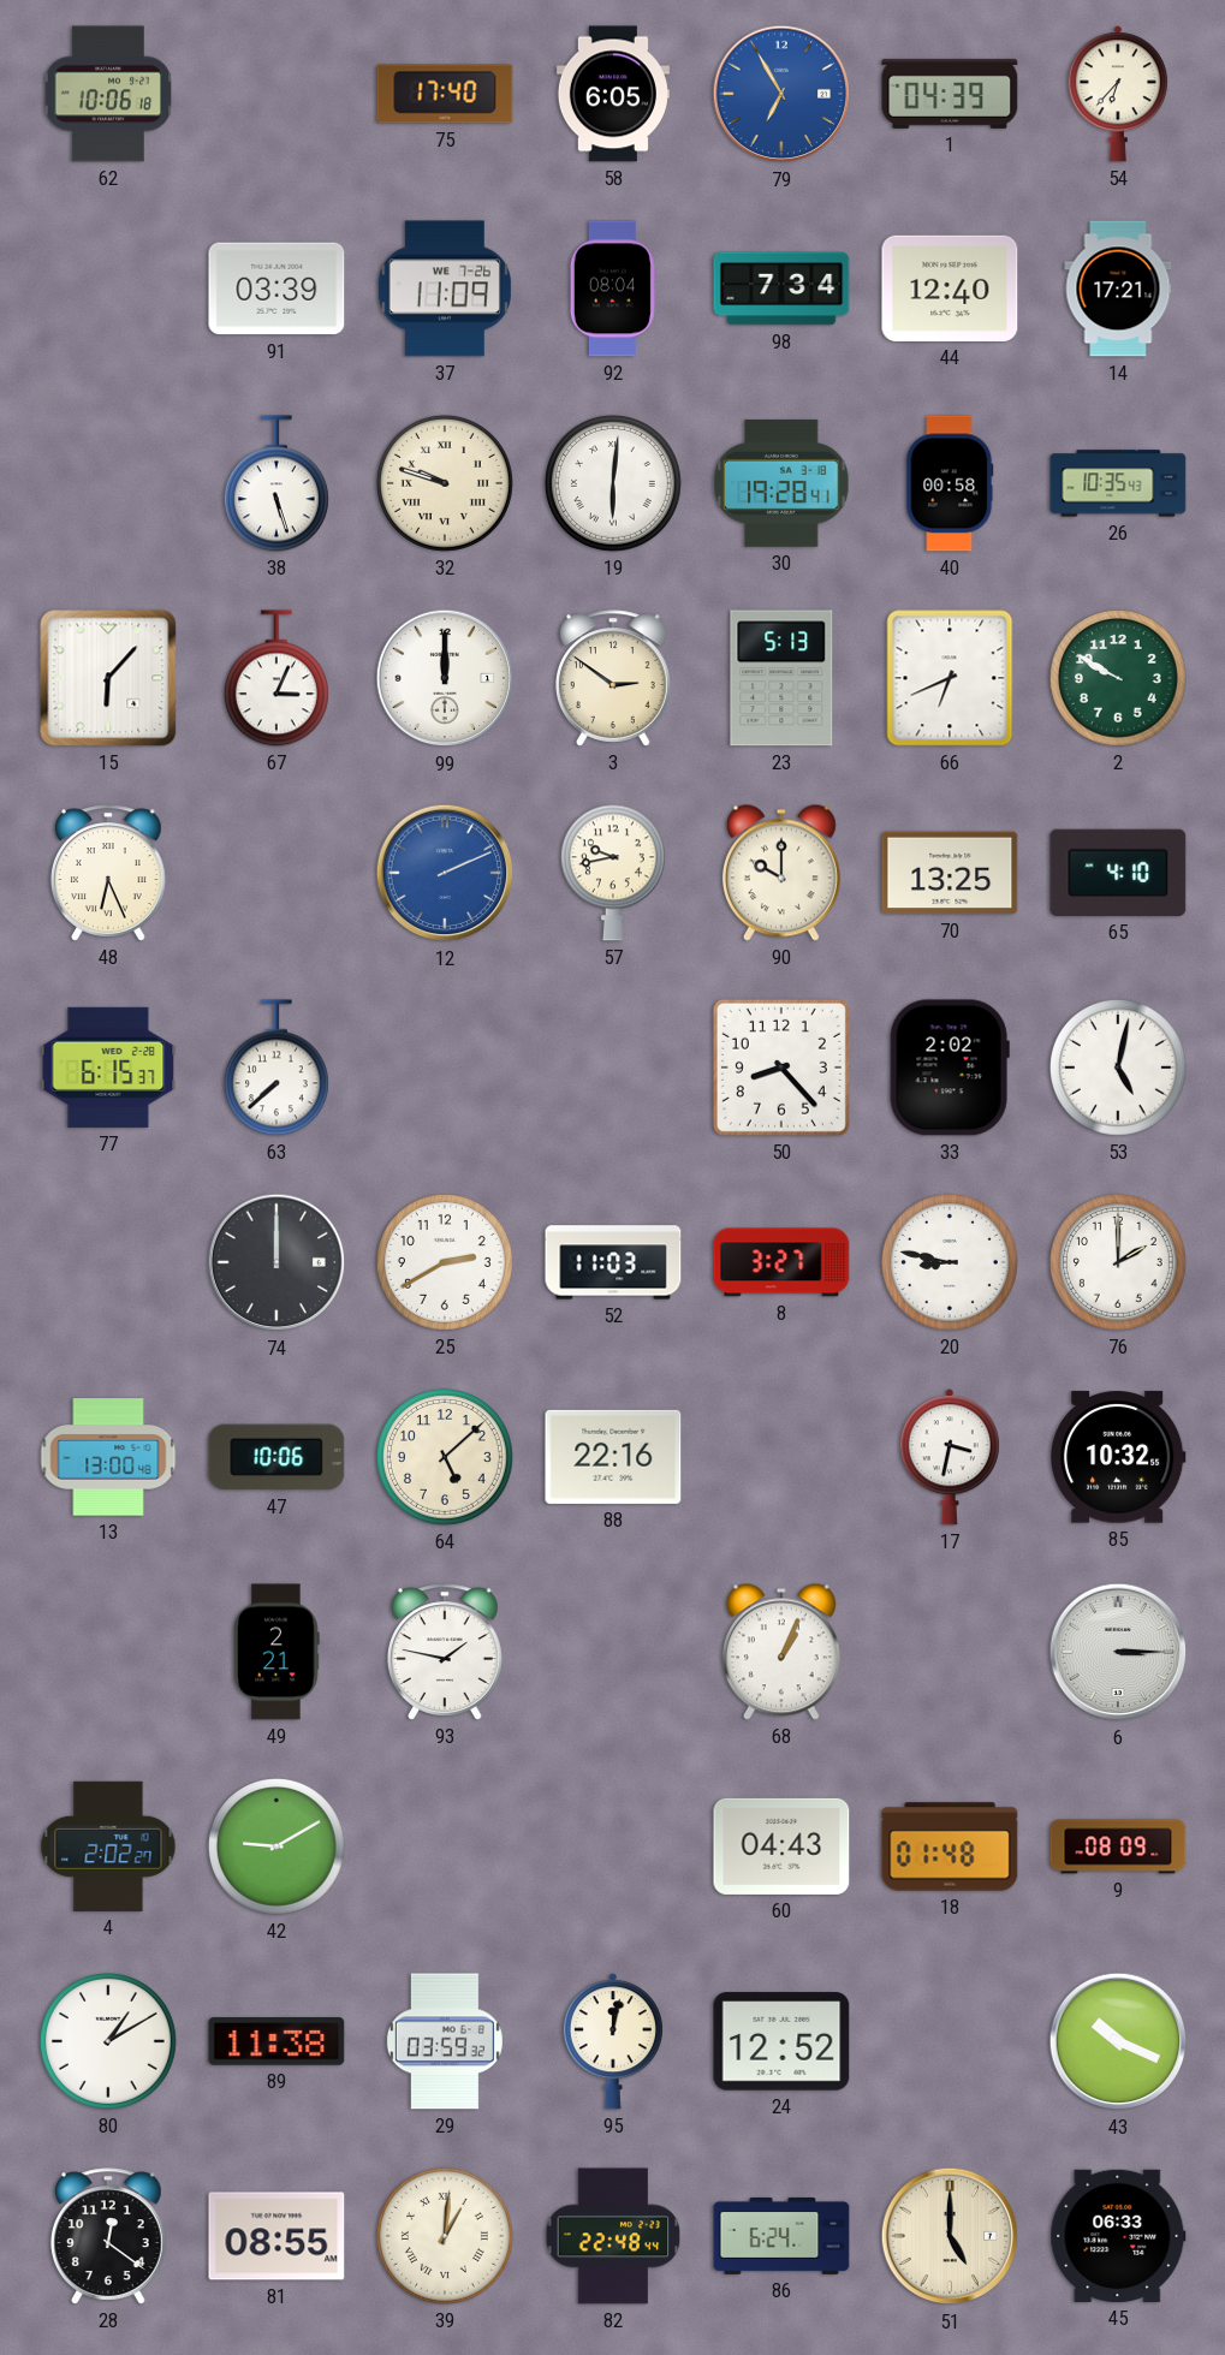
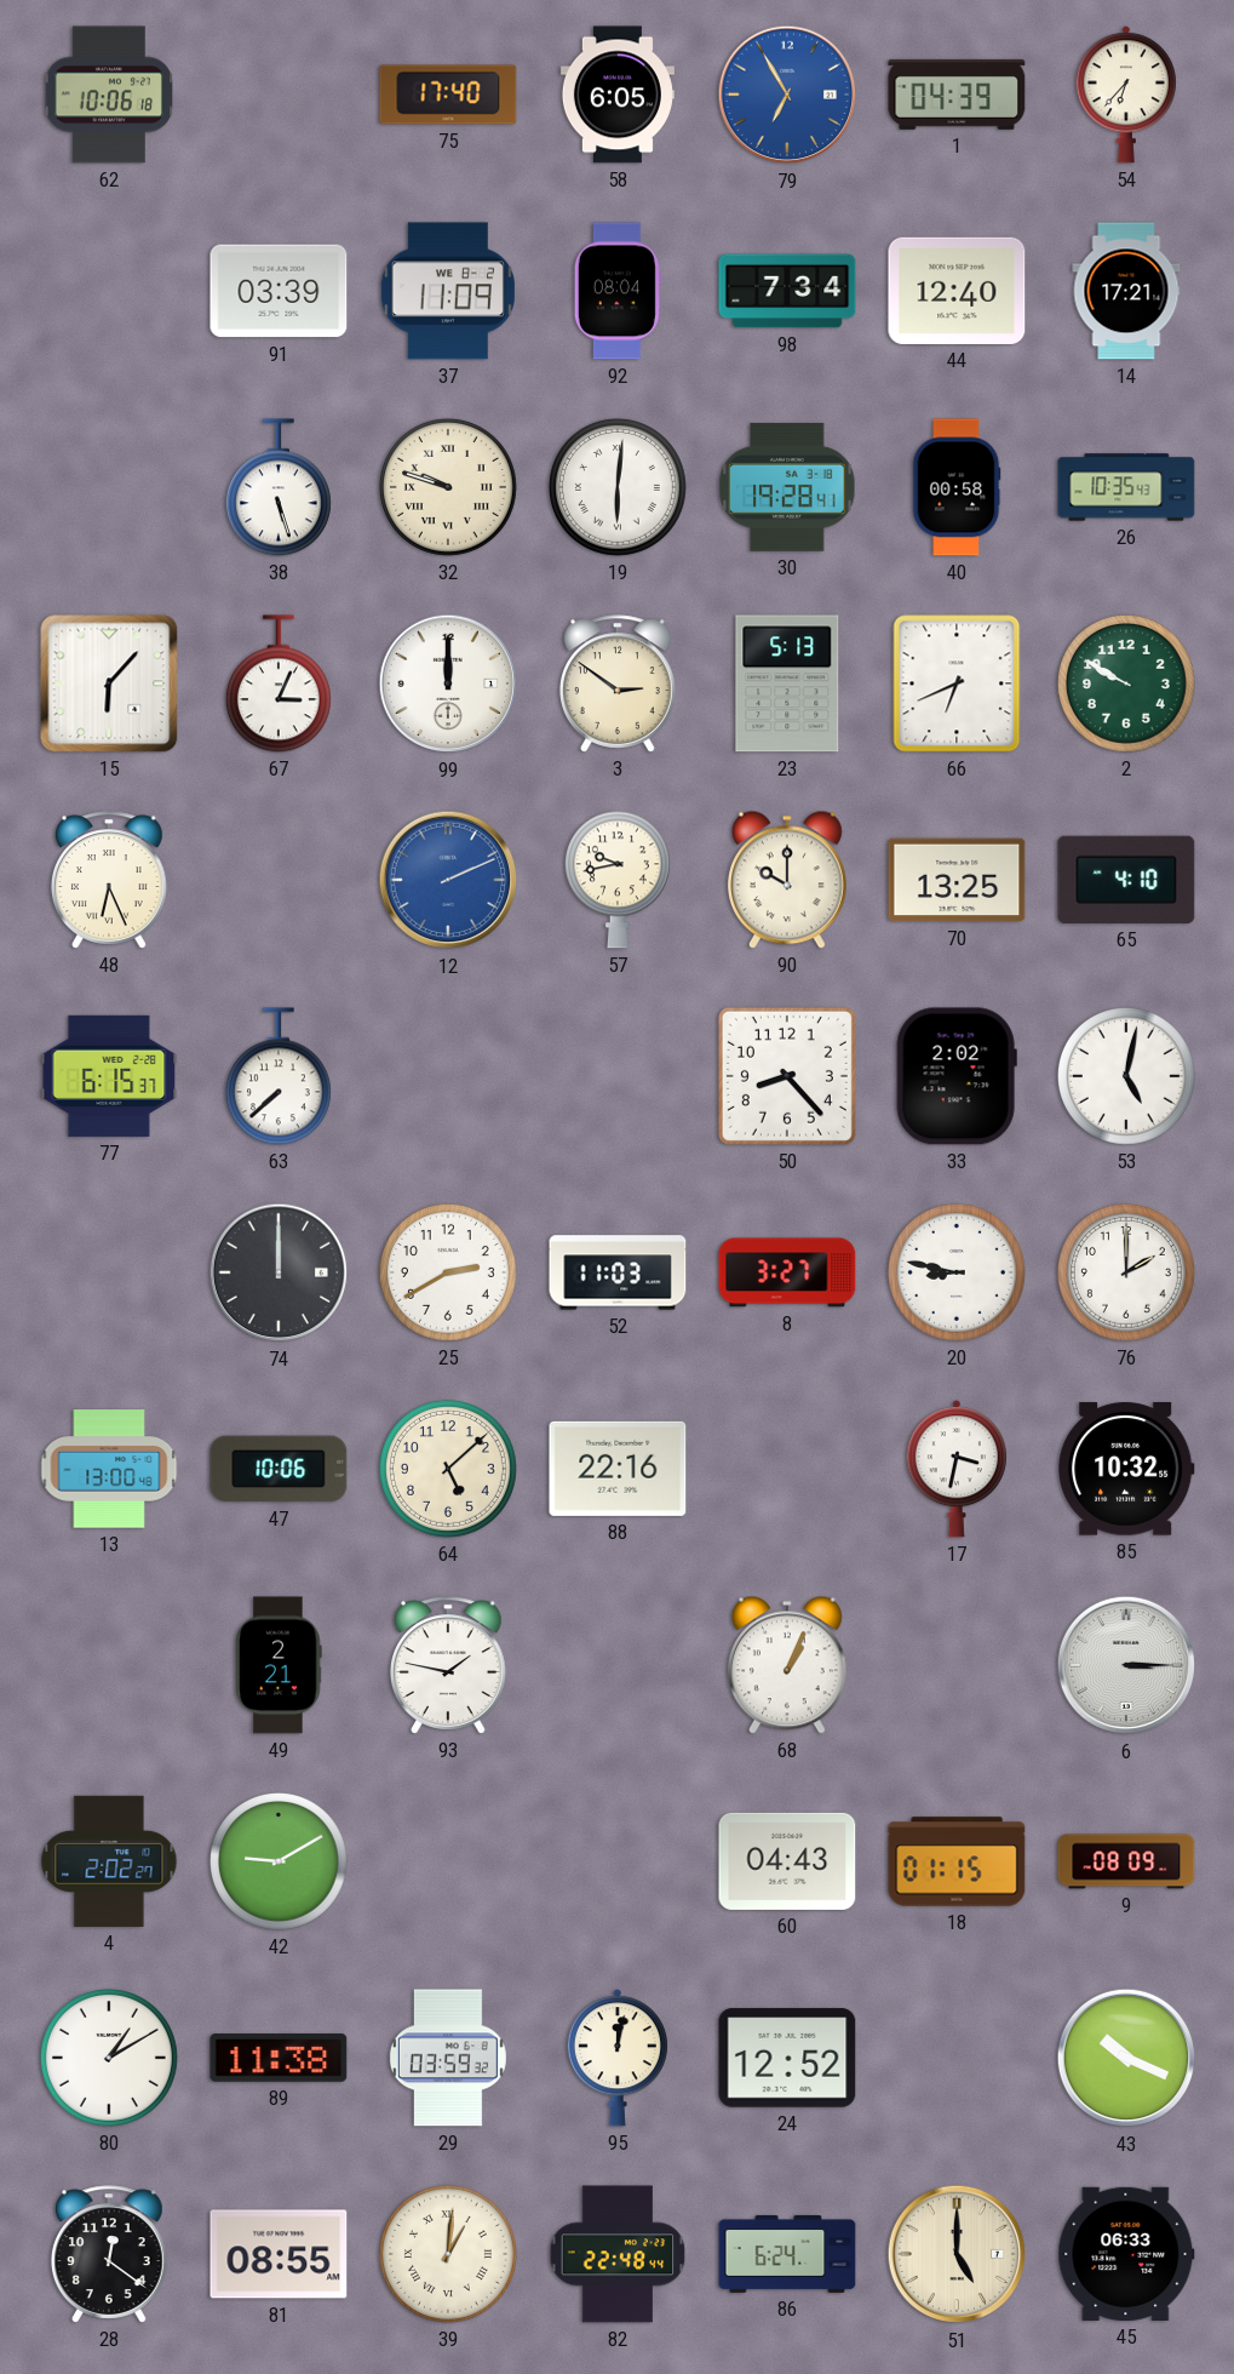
37 date: WE 7-26 -> WE 8-2
18: 01:48 -> 01:15
